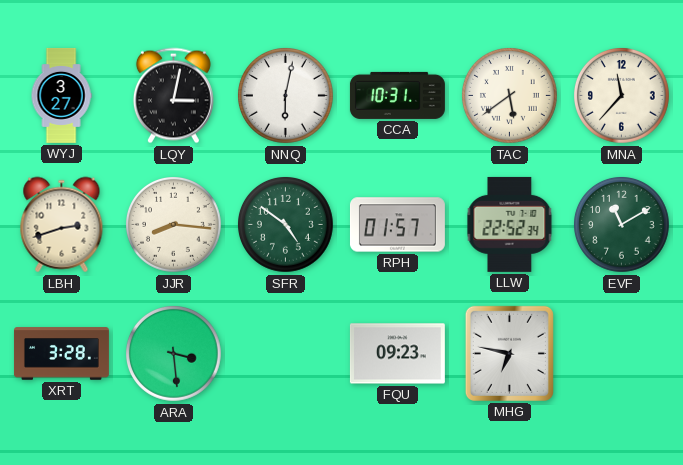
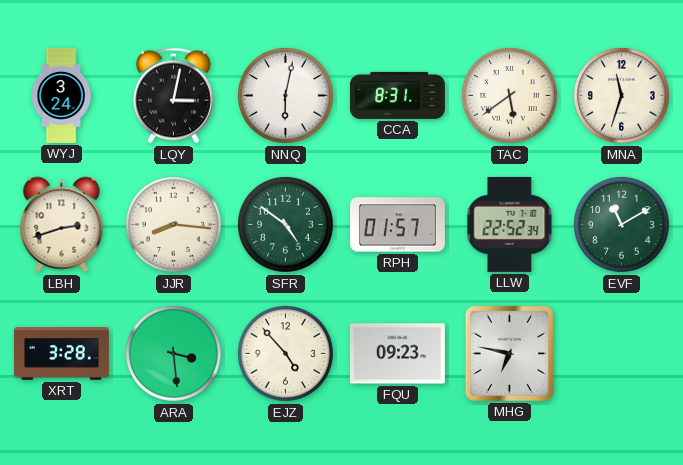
WYJ: 3:27 -> 3:24
CCA: 10:31 -> 8:31
MNA: 11:37 -> 11:33
EJZ: none -> 4:53
